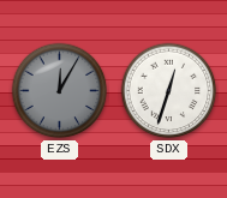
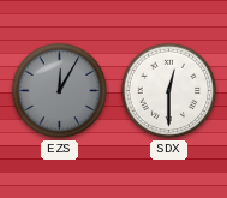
SDX: 12:33 -> 12:30
